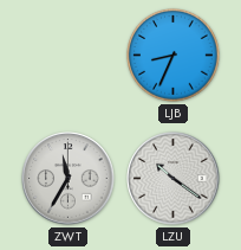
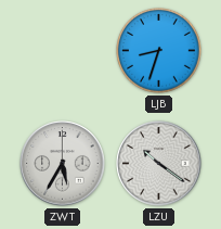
LJB: 8:34 -> 8:33
ZWT: 11:35 -> 5:35
